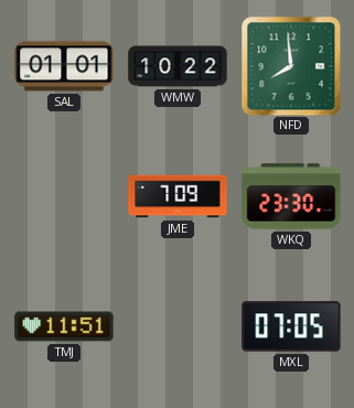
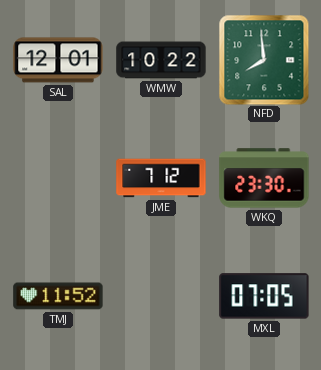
SAL: 01:01 -> 12:01
JME: 7:09 -> 7:12
TMJ: 11:51 -> 11:52
